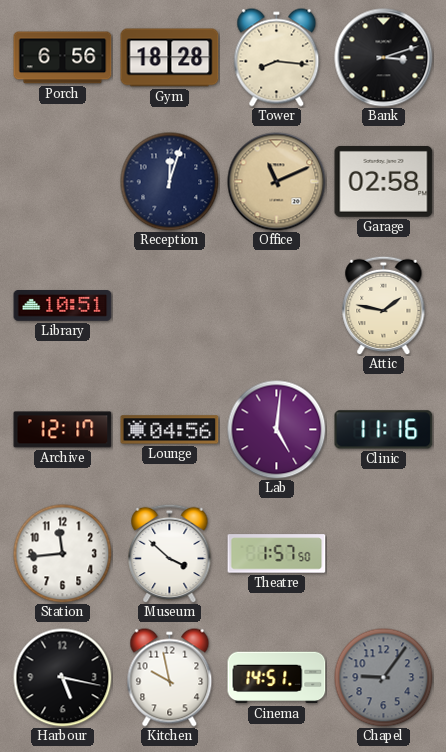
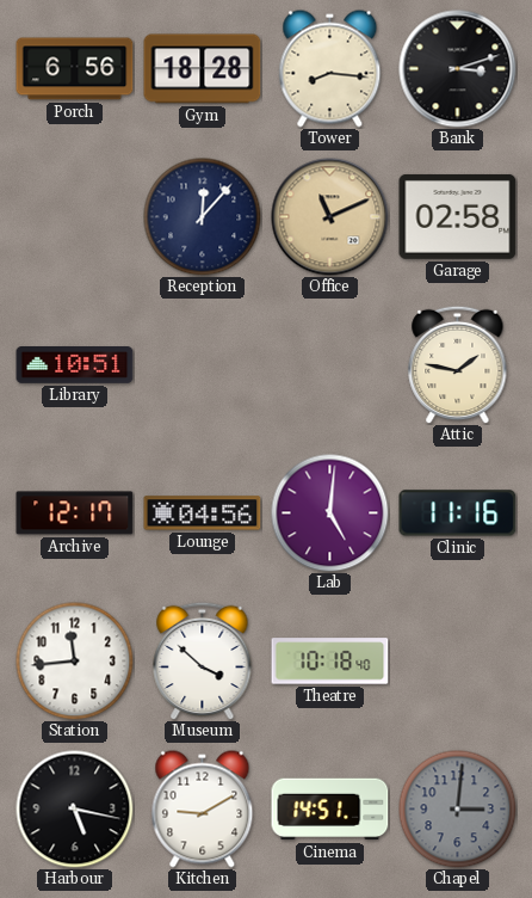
Reception: 12:03 -> 12:07
Theatre: 1:57 -> 10:18
Kitchen: 9:58 -> 9:10
Chapel: 9:06 -> 3:01
